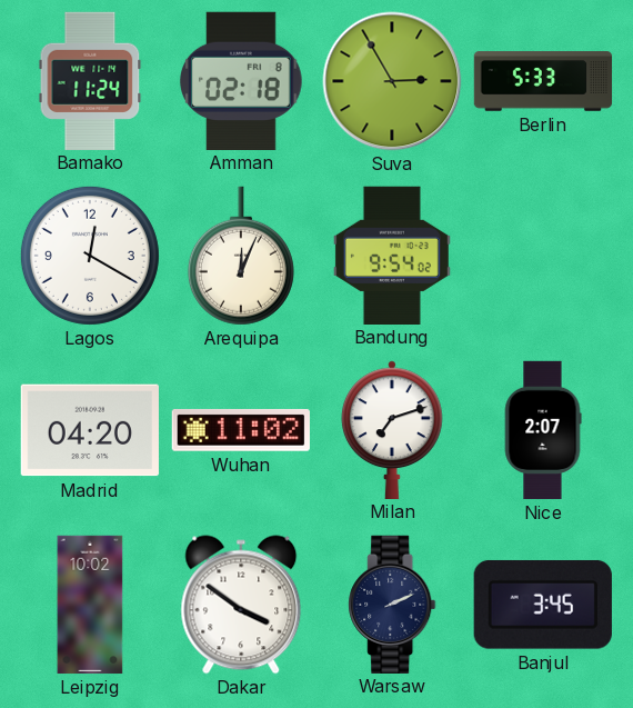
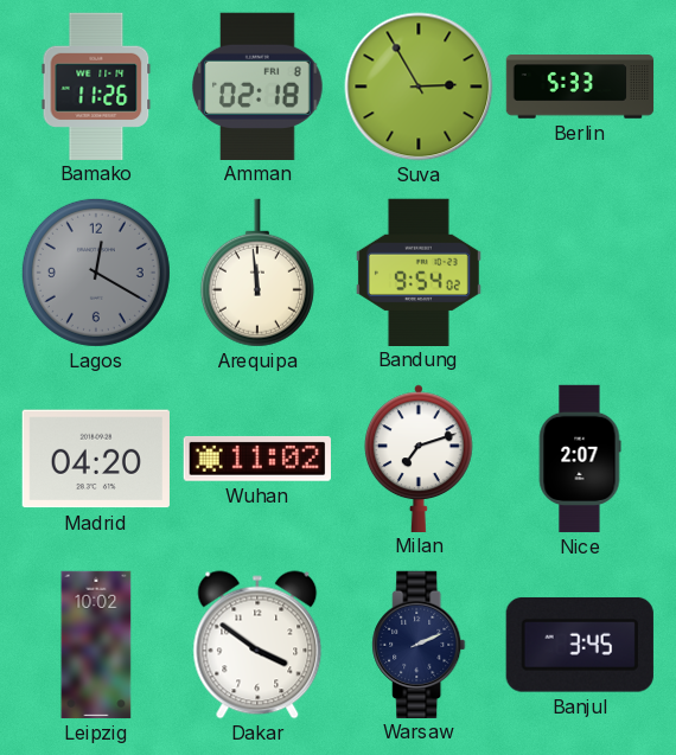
Bamako: 11:24 -> 11:26
Lagos dial: white -> grey
Arequipa: 12:04 -> 11:59
